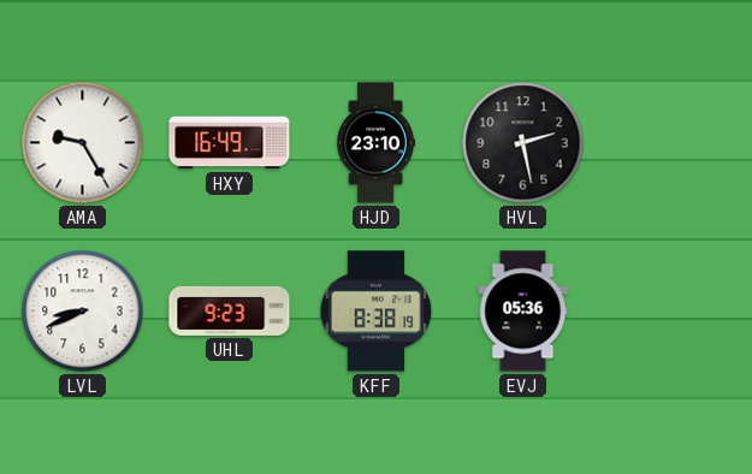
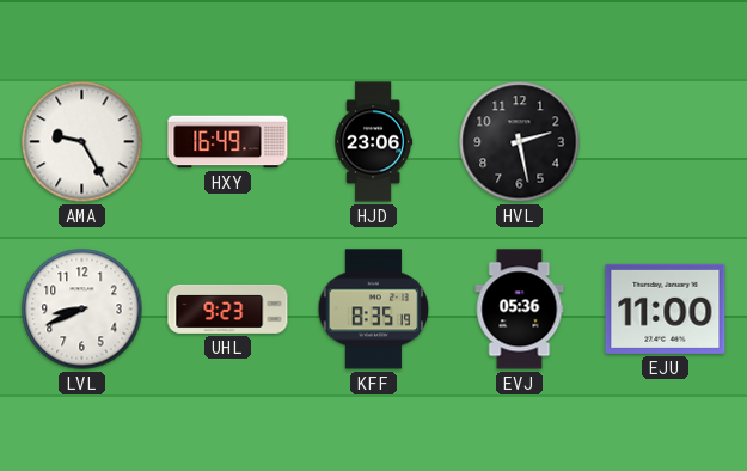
HJD: 23:10 -> 23:06
KFF: 8:38 -> 8:35
EJU: none -> 11:00
